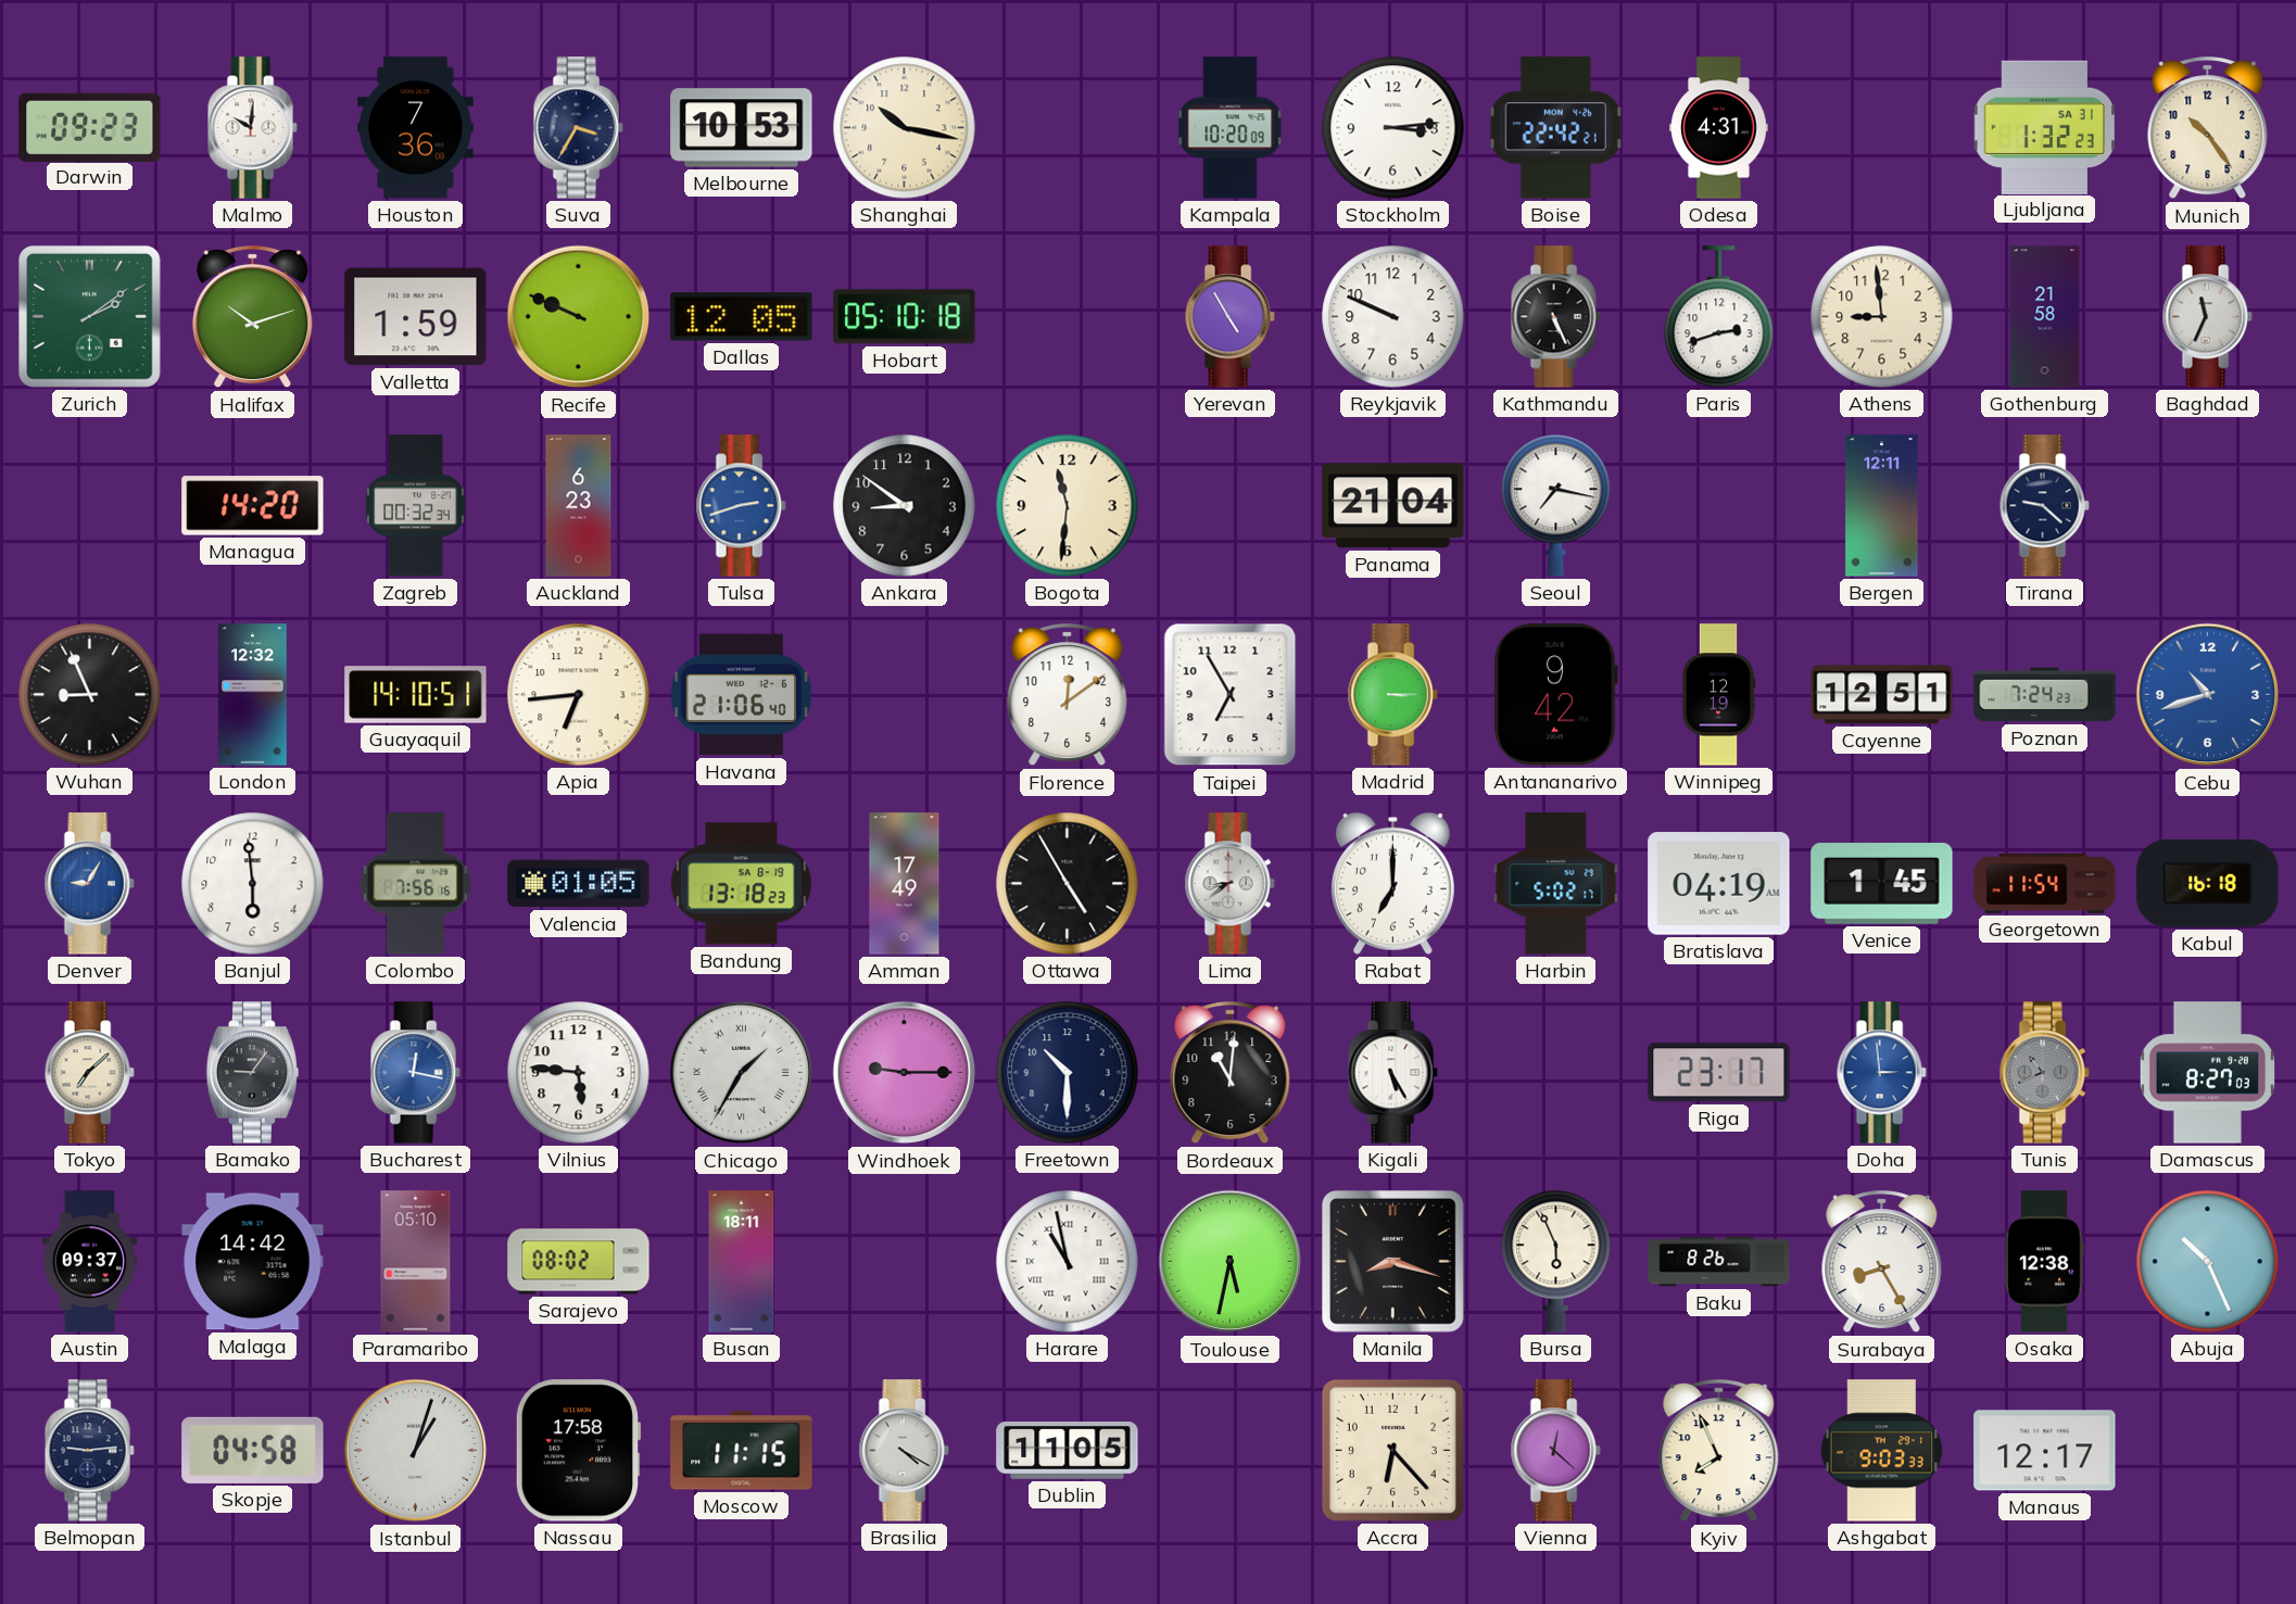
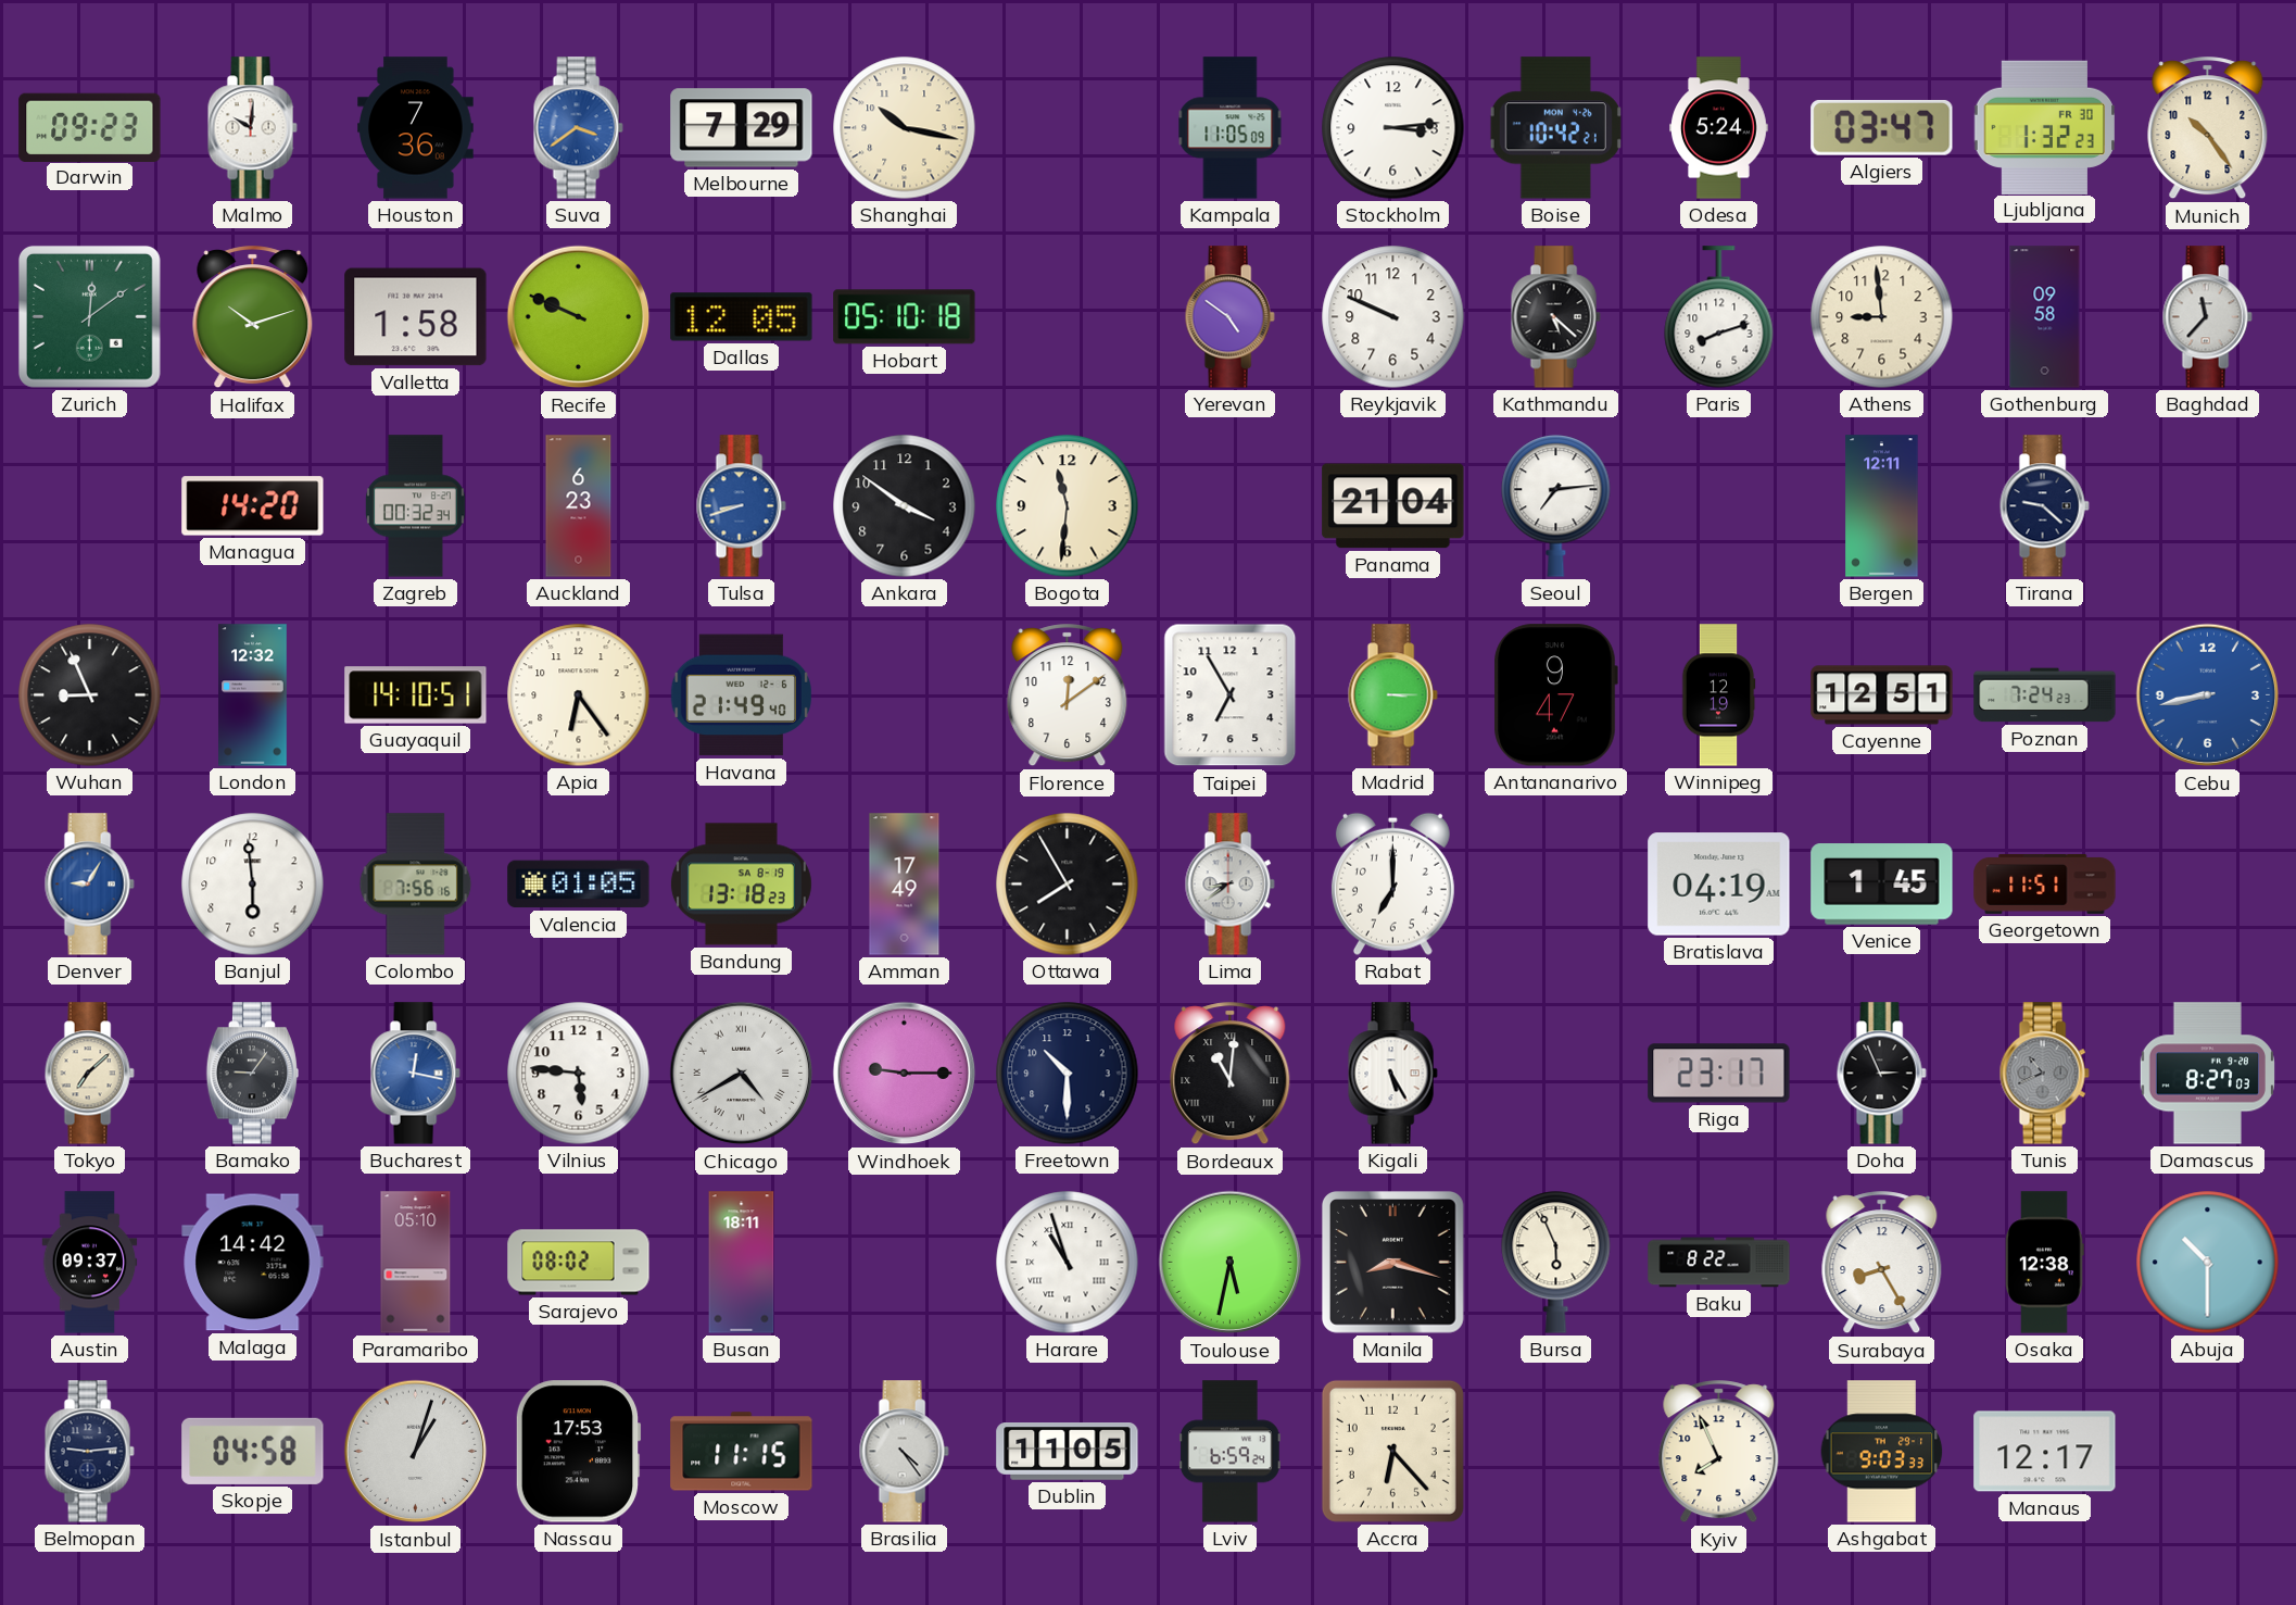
Suva: 3:35 -> 3:39
Suva dial: navy -> blue
Melbourne: 10:53 -> 7:29
Kampala: 10:20 -> 11:05
Boise: 22:42 -> 10:42
Odesa: 4:31 -> 5:24
Algiers: none -> 03:47
Ljubljana date: SA 31 -> FR 30
Zurich: 2:09 -> 12:09
Valletta: 1:59 -> 1:58
Yerevan: 4:55 -> 4:51
Kathmandu: 5:26 -> 5:22
Paris: 2:42 -> 8:12
Gothenburg: 21:58 -> 09:58
Baghdad: 11:34 -> 11:37
Tulsa: 2:42 -> 8:42
Ankara: 8:51 -> 3:51
Seoul: 7:17 -> 7:14
Apia: 6:44 -> 6:24
Havana: 21:06 -> 21:49
Antananarivo: 9:42 -> 9:47
Cebu: 10:42 -> 8:43
Ottawa: 4:55 -> 7:55
Harbin: 5:02 -> none
Georgetown: 11:54 -> 11:51
Kabul: 16:18 -> none
Chicago: 1:35 -> 4:40
Bordeaux numerals: Arabic -> Roman
Doha: 2:59 -> 2:56
Doha dial: blue -> black
Harare: 10:58 -> 10:57
Baku: 8:26 -> 8:22
Abuja: 10:26 -> 10:30
Nassau: 17:58 -> 17:53
Brasilia: 4:20 -> 4:24
Lviv: none -> 6:59
Vienna: 12:22 -> none
